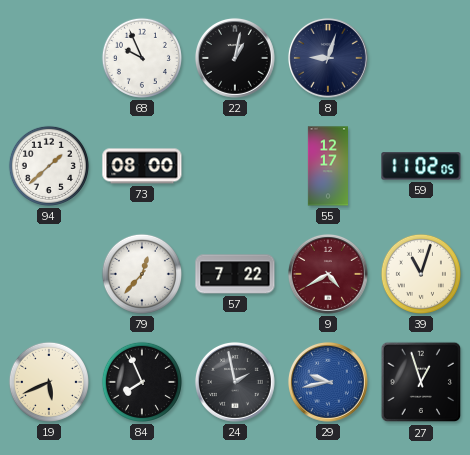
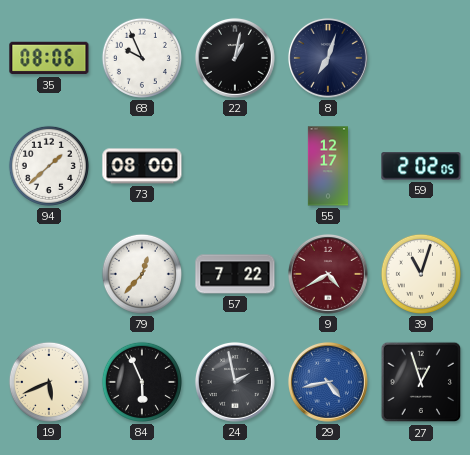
35: none -> 08:06
8: 9:03 -> 7:03
59: 11:02 -> 2:02
84: 7:56 -> 5:56
29: 9:43 -> 4:43
